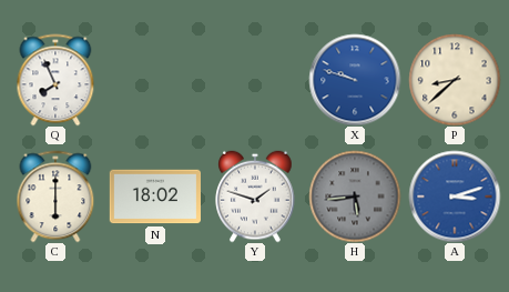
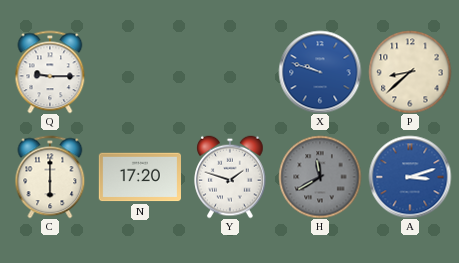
Q: 7:56 -> 9:15
N: 18:02 -> 17:20
H: 5:44 -> 11:40
